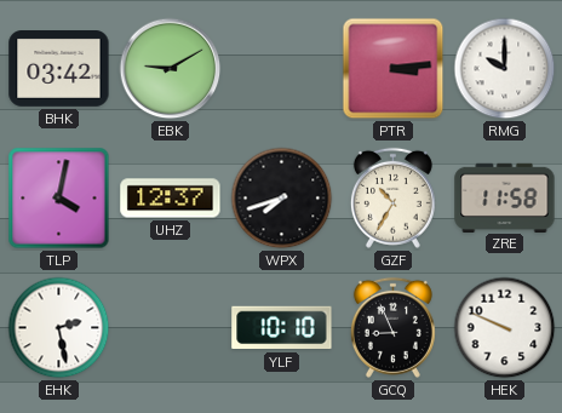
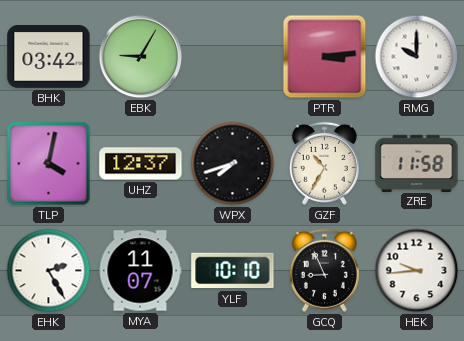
EBK: 9:10 -> 9:05
EHK: 2:28 -> 2:25
MYA: none -> 11:07
HEK: 9:49 -> 9:44
